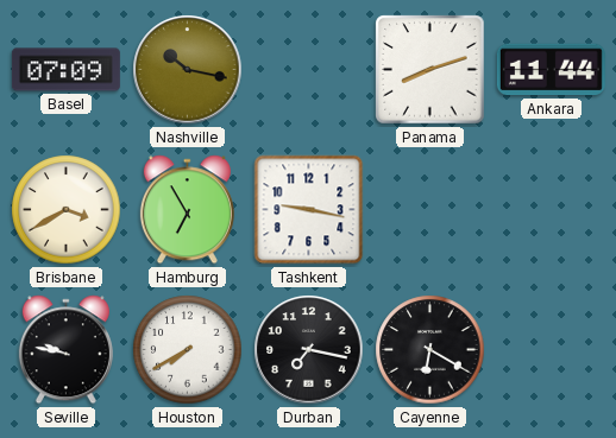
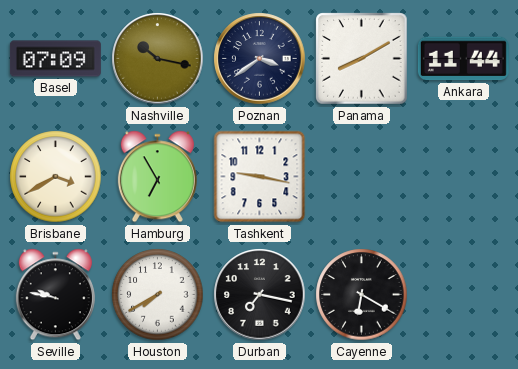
Poznan: none -> 3:39
Panama: 8:12 -> 8:10
